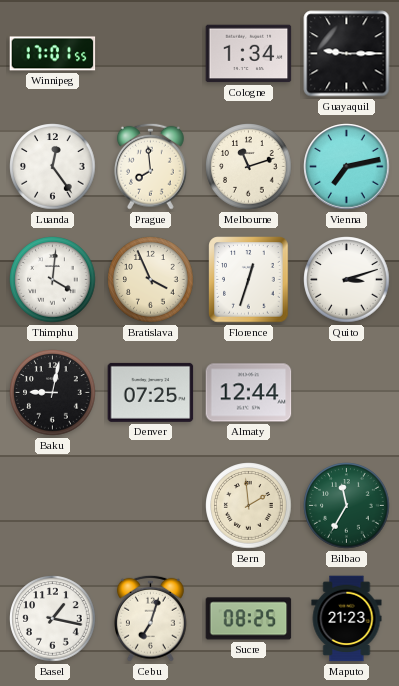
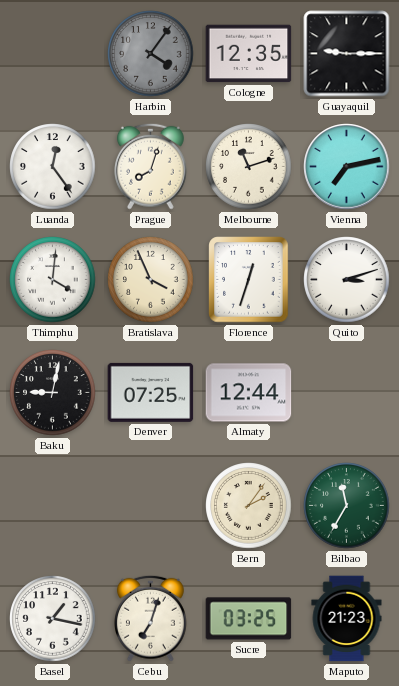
Winnipeg: 17:01 -> none
Harbin: none -> 4:06
Cologne: 1:34 -> 12:35
Prague: 7:59 -> 8:03
Bern: 1:59 -> 2:06
Sucre: 08:25 -> 03:25
